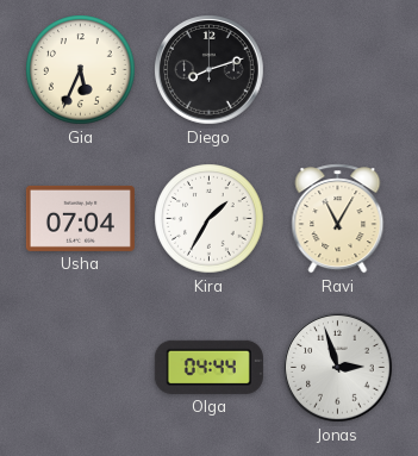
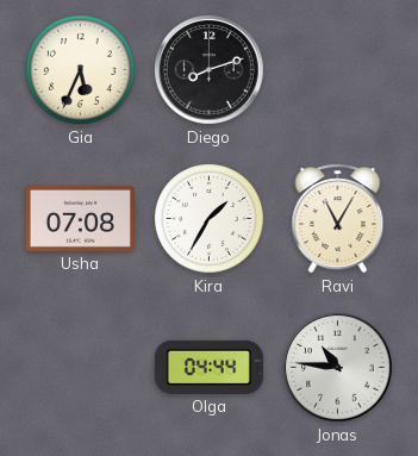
Usha: 07:04 -> 07:08
Jonas: 2:57 -> 10:46
